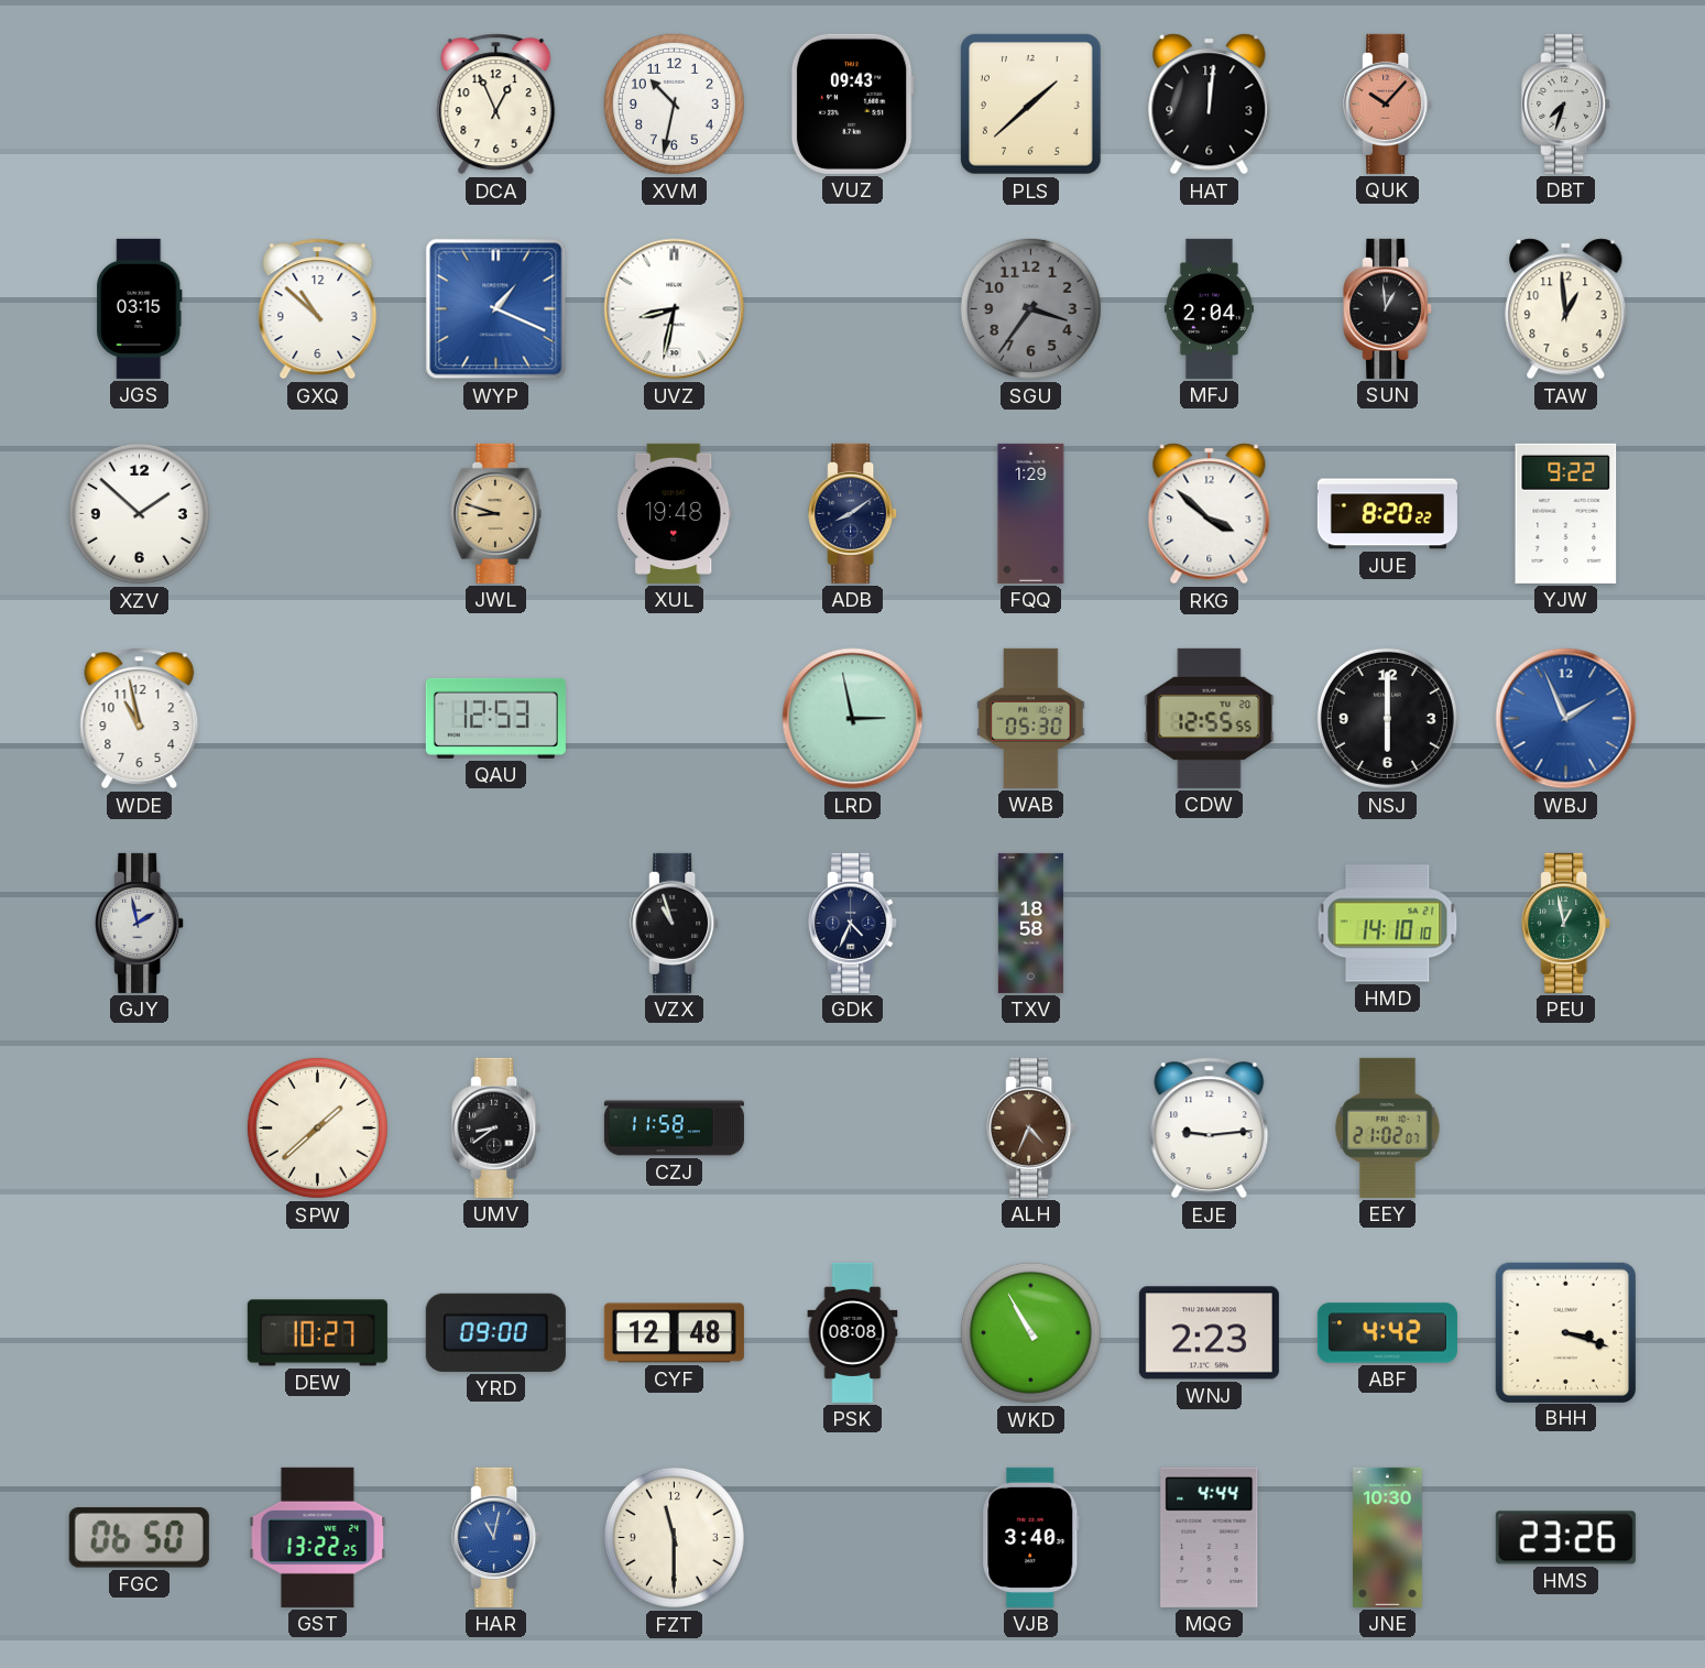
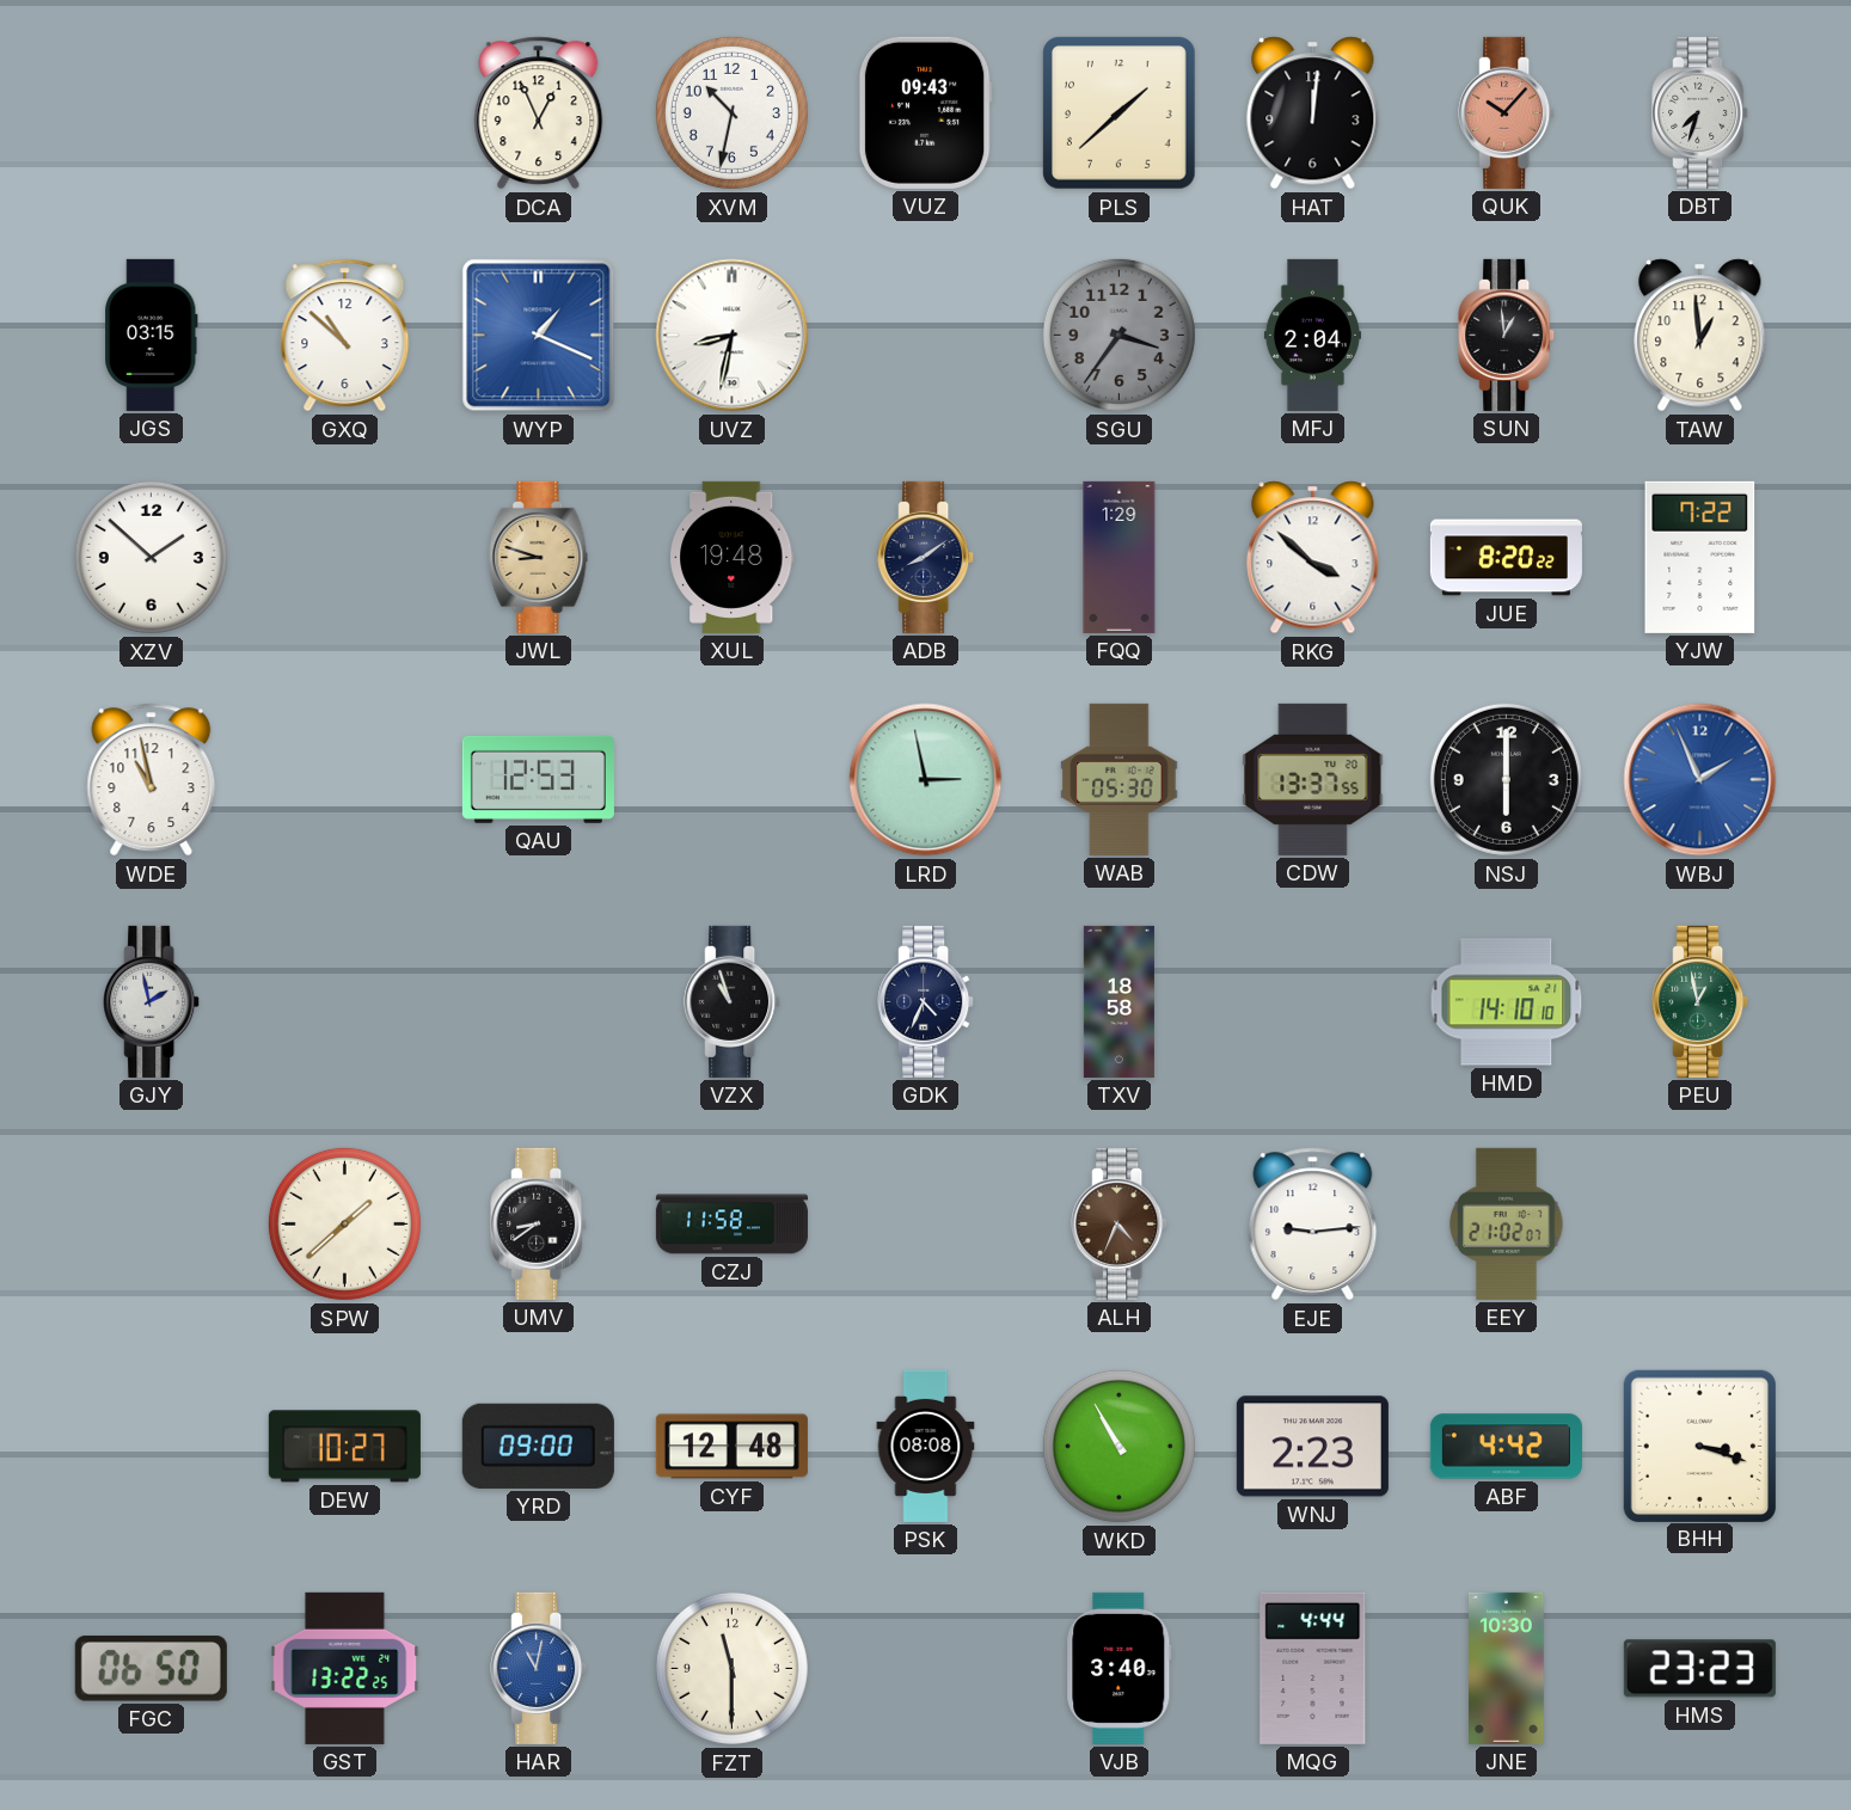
YJW: 9:22 -> 7:22
CDW: 12:55 -> 13:37
HMS: 23:26 -> 23:23
